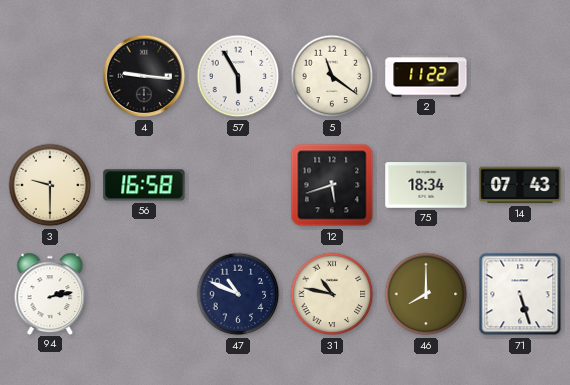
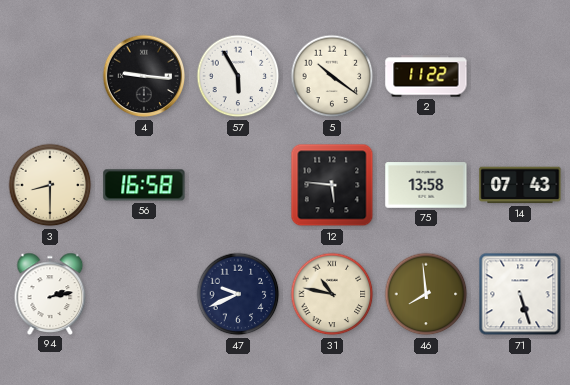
5: 11:21 -> 10:21
3: 9:30 -> 8:30
12: 5:42 -> 5:46
75: 18:34 -> 13:58
47: 10:49 -> 9:41
46: 8:00 -> 7:59
